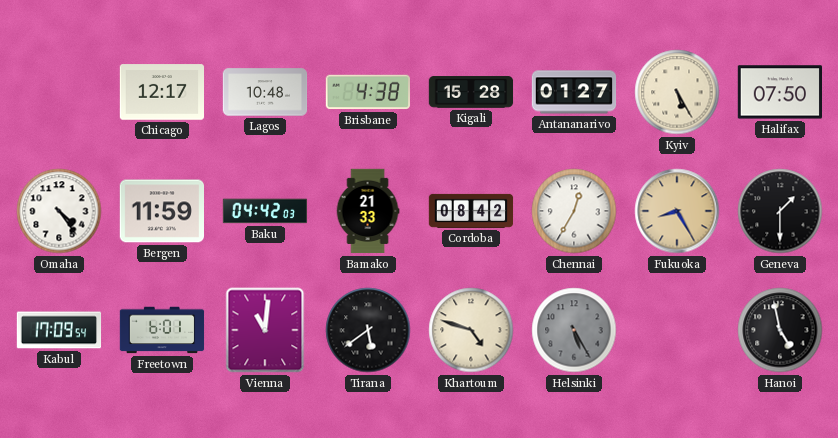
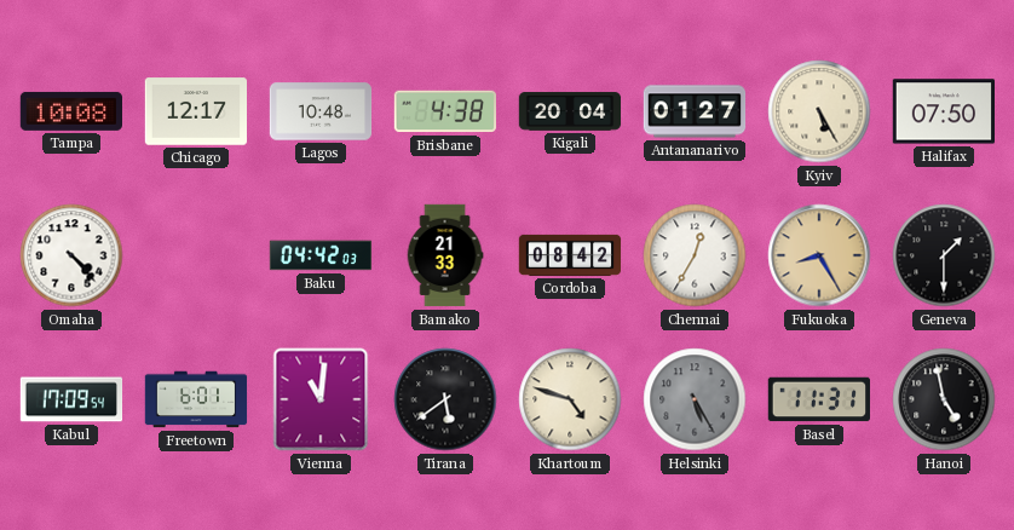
Tampa: none -> 10:08
Kigali: 15:28 -> 20:04
Omaha: 4:24 -> 4:23
Bergen: 11:59 -> none
Basel: none -> 11:31
